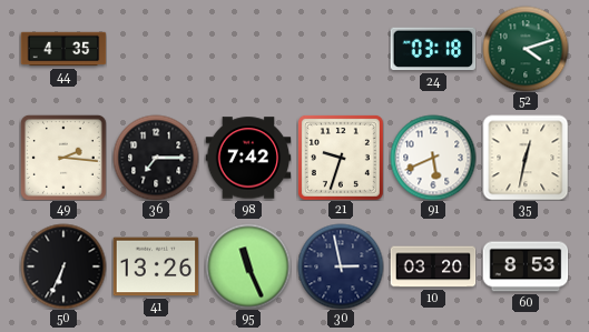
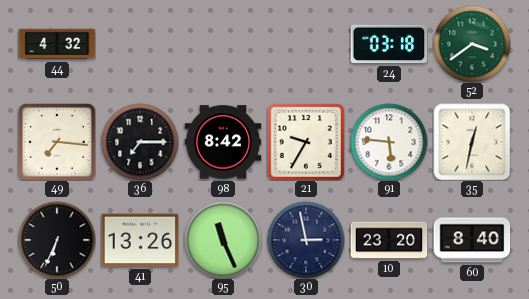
44: 4:35 -> 4:32
52: 4:12 -> 3:39
49: 2:16 -> 7:16
98: 7:42 -> 8:42
21: 9:33 -> 9:35
91: 5:41 -> 5:46
10: 03:20 -> 23:20
60: 8:53 -> 8:40
